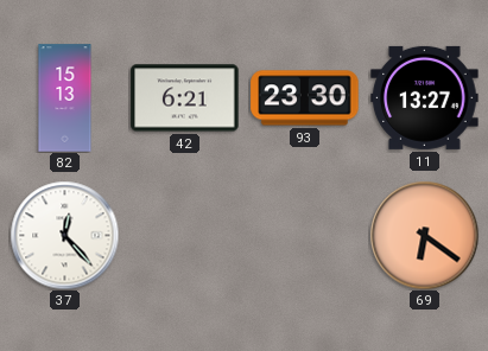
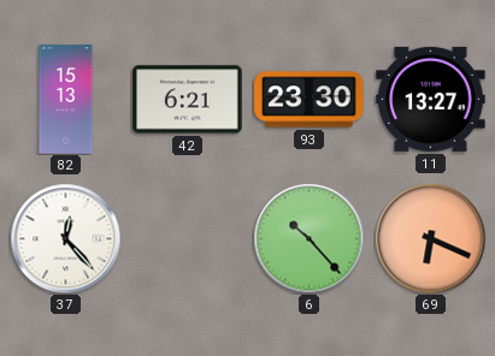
6: none -> 10:23
69: 6:21 -> 6:19
